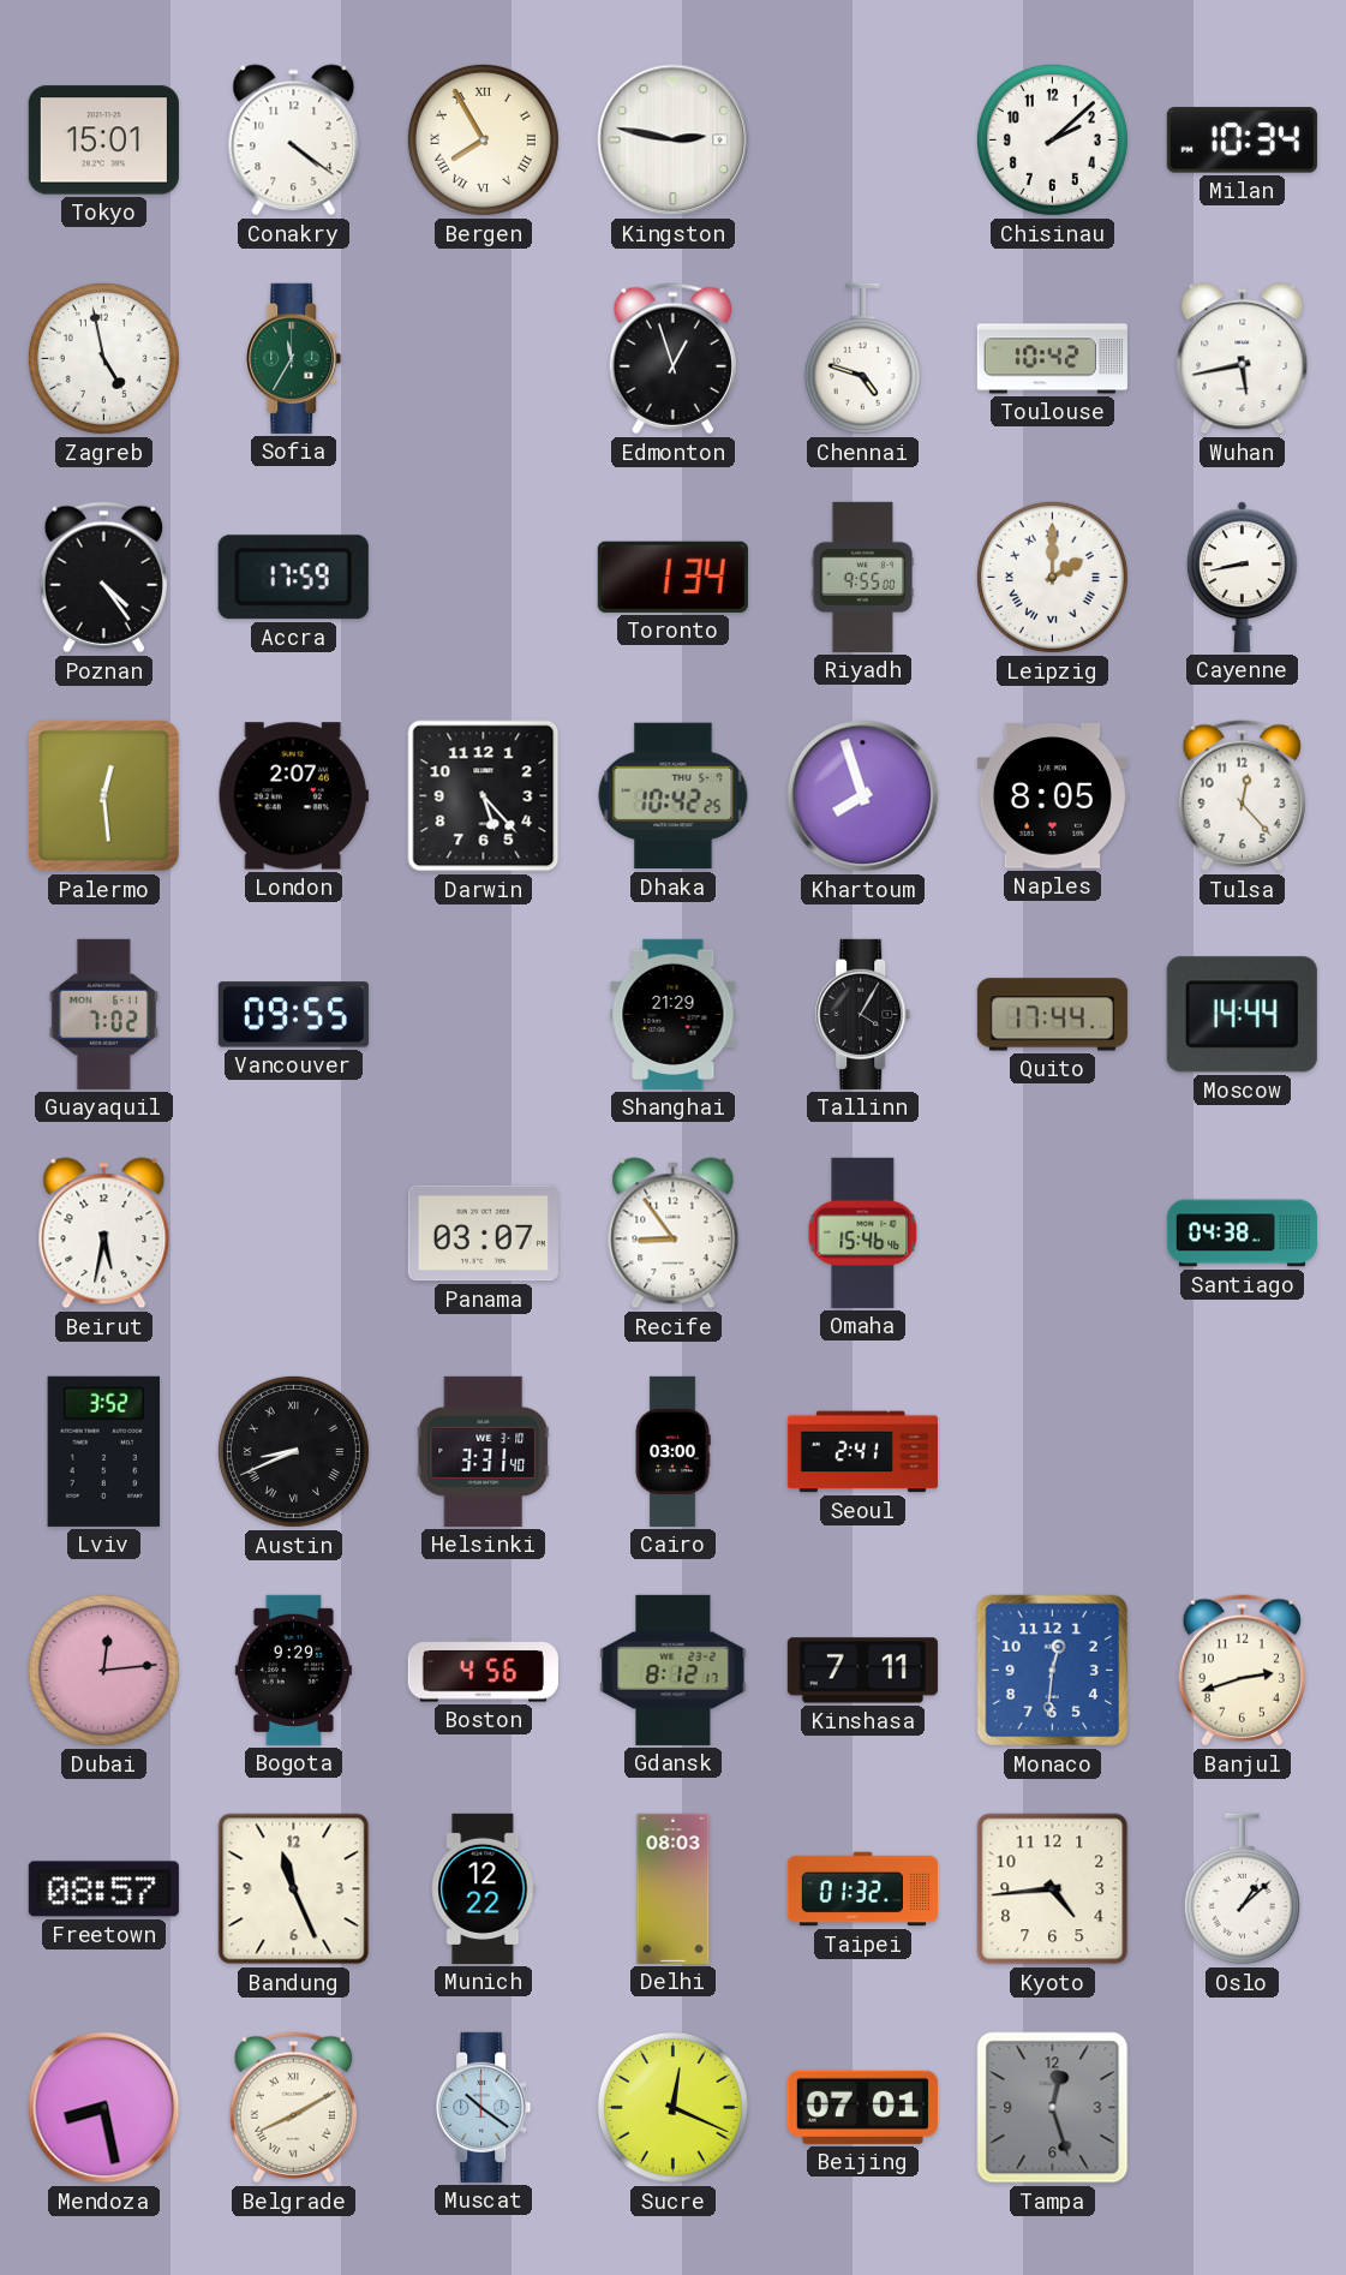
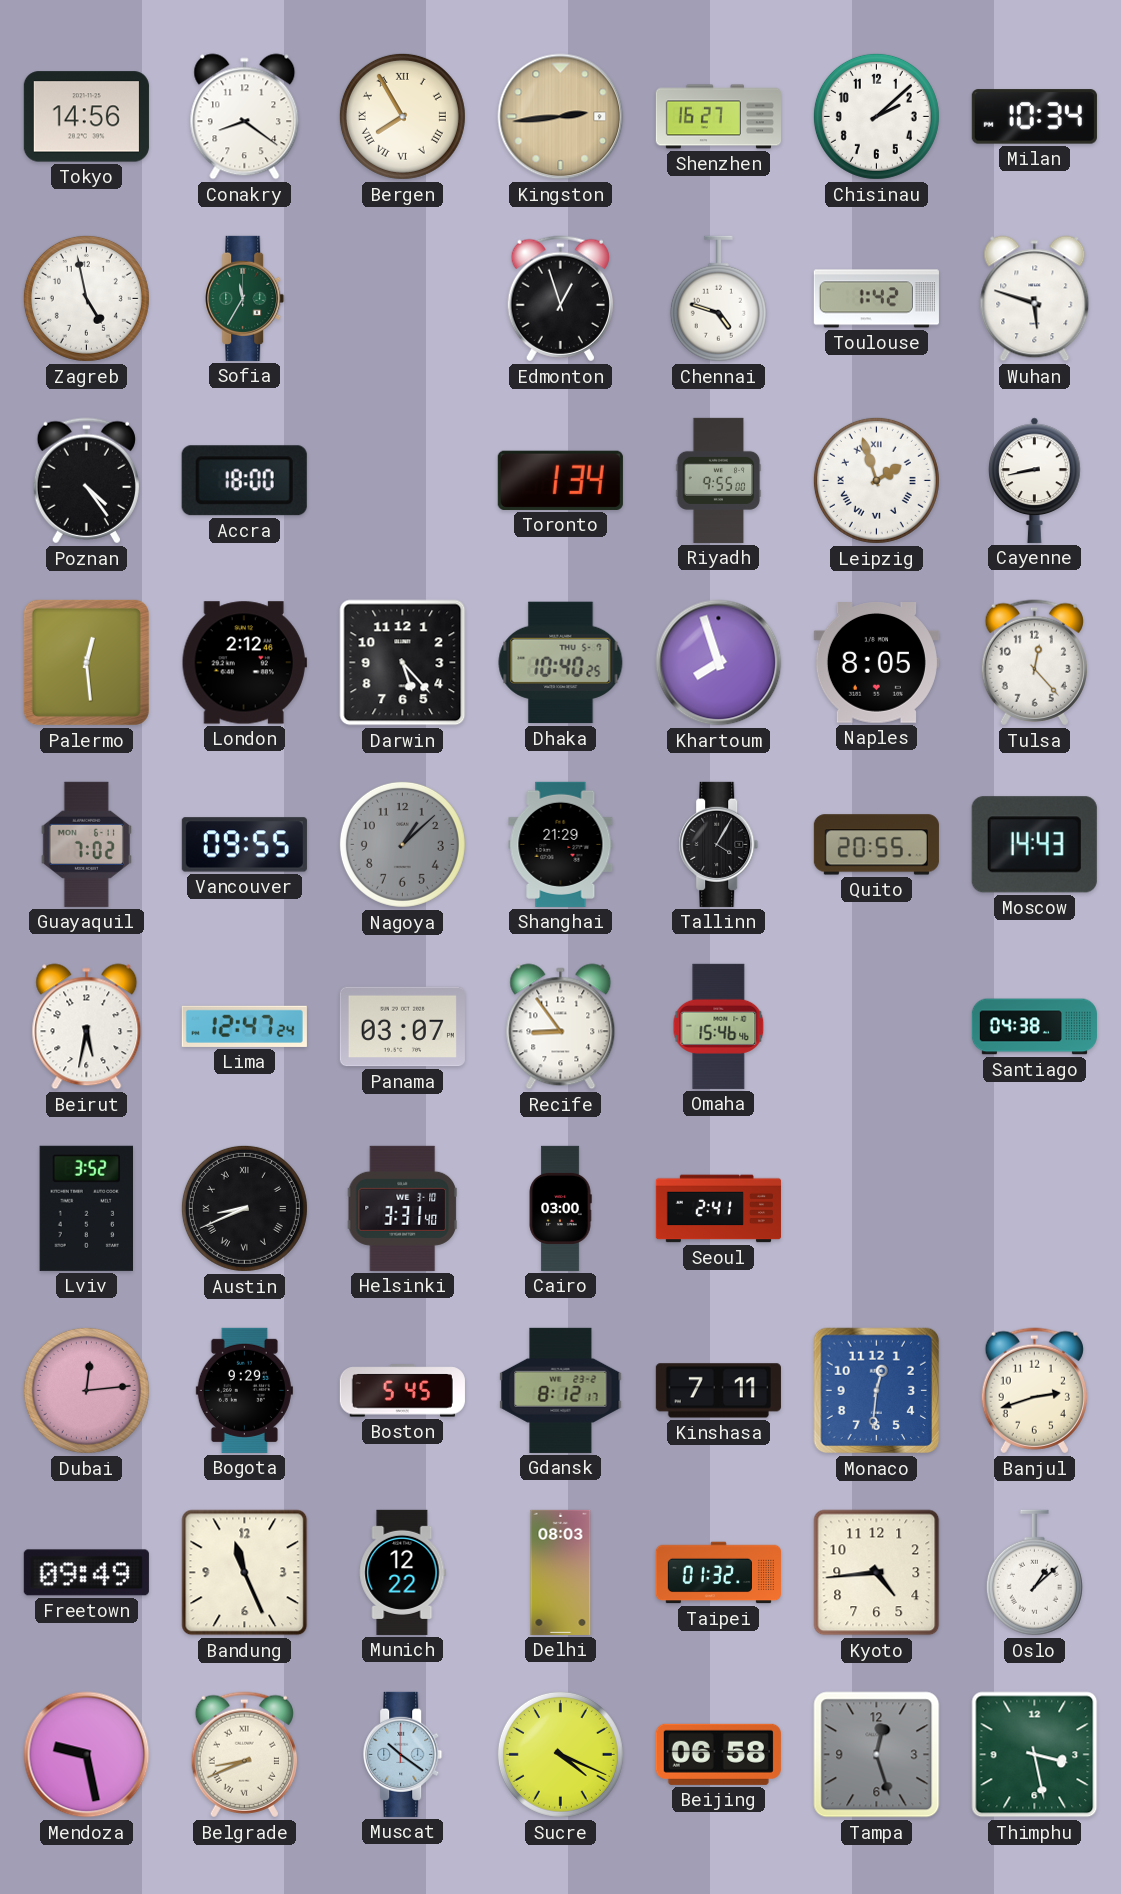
Tokyo: 15:01 -> 14:56
Conakry: 4:21 -> 8:21
Kingston: 2:47 -> 2:44
Kingston dial: white -> champagne
Shenzhen: none -> 16:27
Toulouse: 10:42 -> 1:42
Wuhan: 5:43 -> 5:48
Accra: 17:59 -> 18:00
Leipzig: 2:00 -> 1:57
London: 2:07 -> 2:12
Dhaka: 10:42 -> 10:40
Nagoya: none -> 1:08
Quito: 17:44 -> 20:55
Moscow: 14:44 -> 14:43
Lima: none -> 12:47
Boston: 4:56 -> 5:45
Freetown: 08:57 -> 09:49
Mendoza: 8:28 -> 9:28
Belgrade: 8:10 -> 8:41
Sucre: 12:19 -> 4:19
Beijing: 07:01 -> 06:58
Thimphu: none -> 3:28
